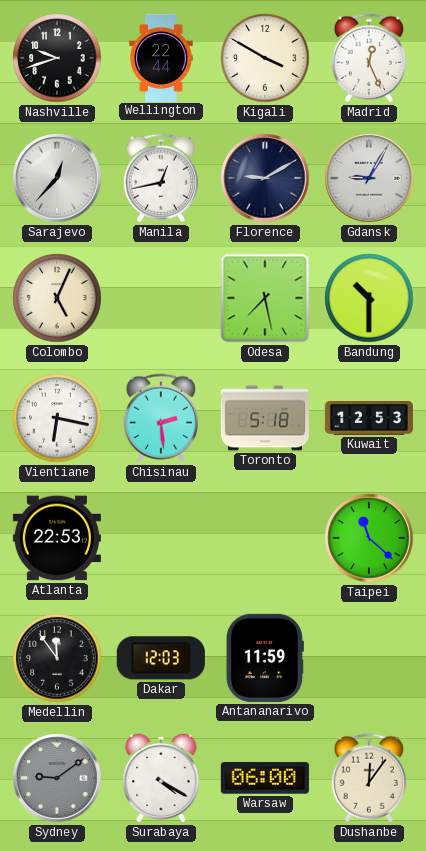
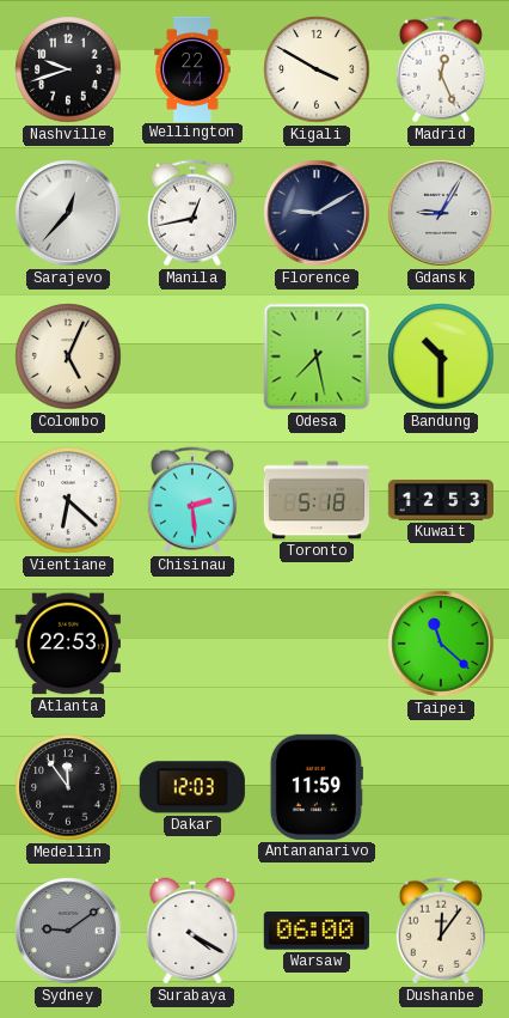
Vientiane: 6:17 -> 6:22
